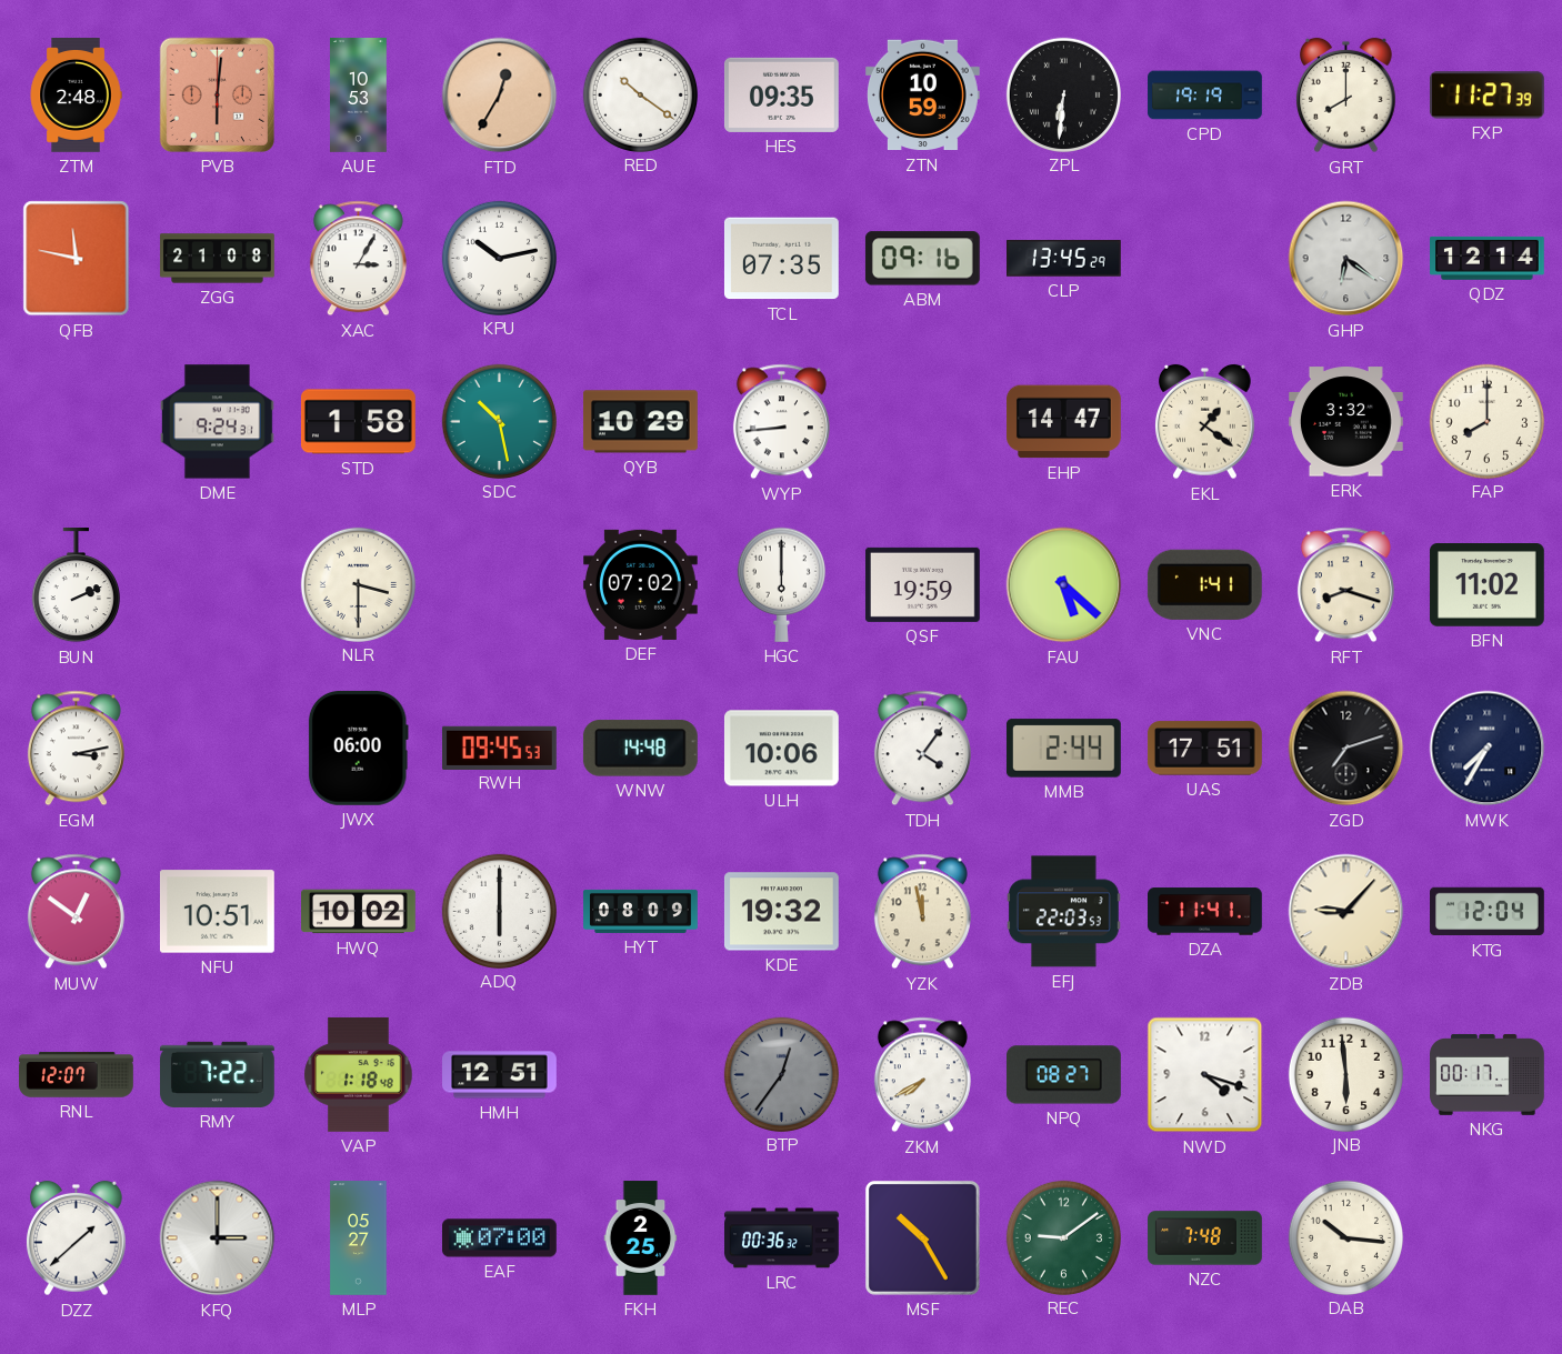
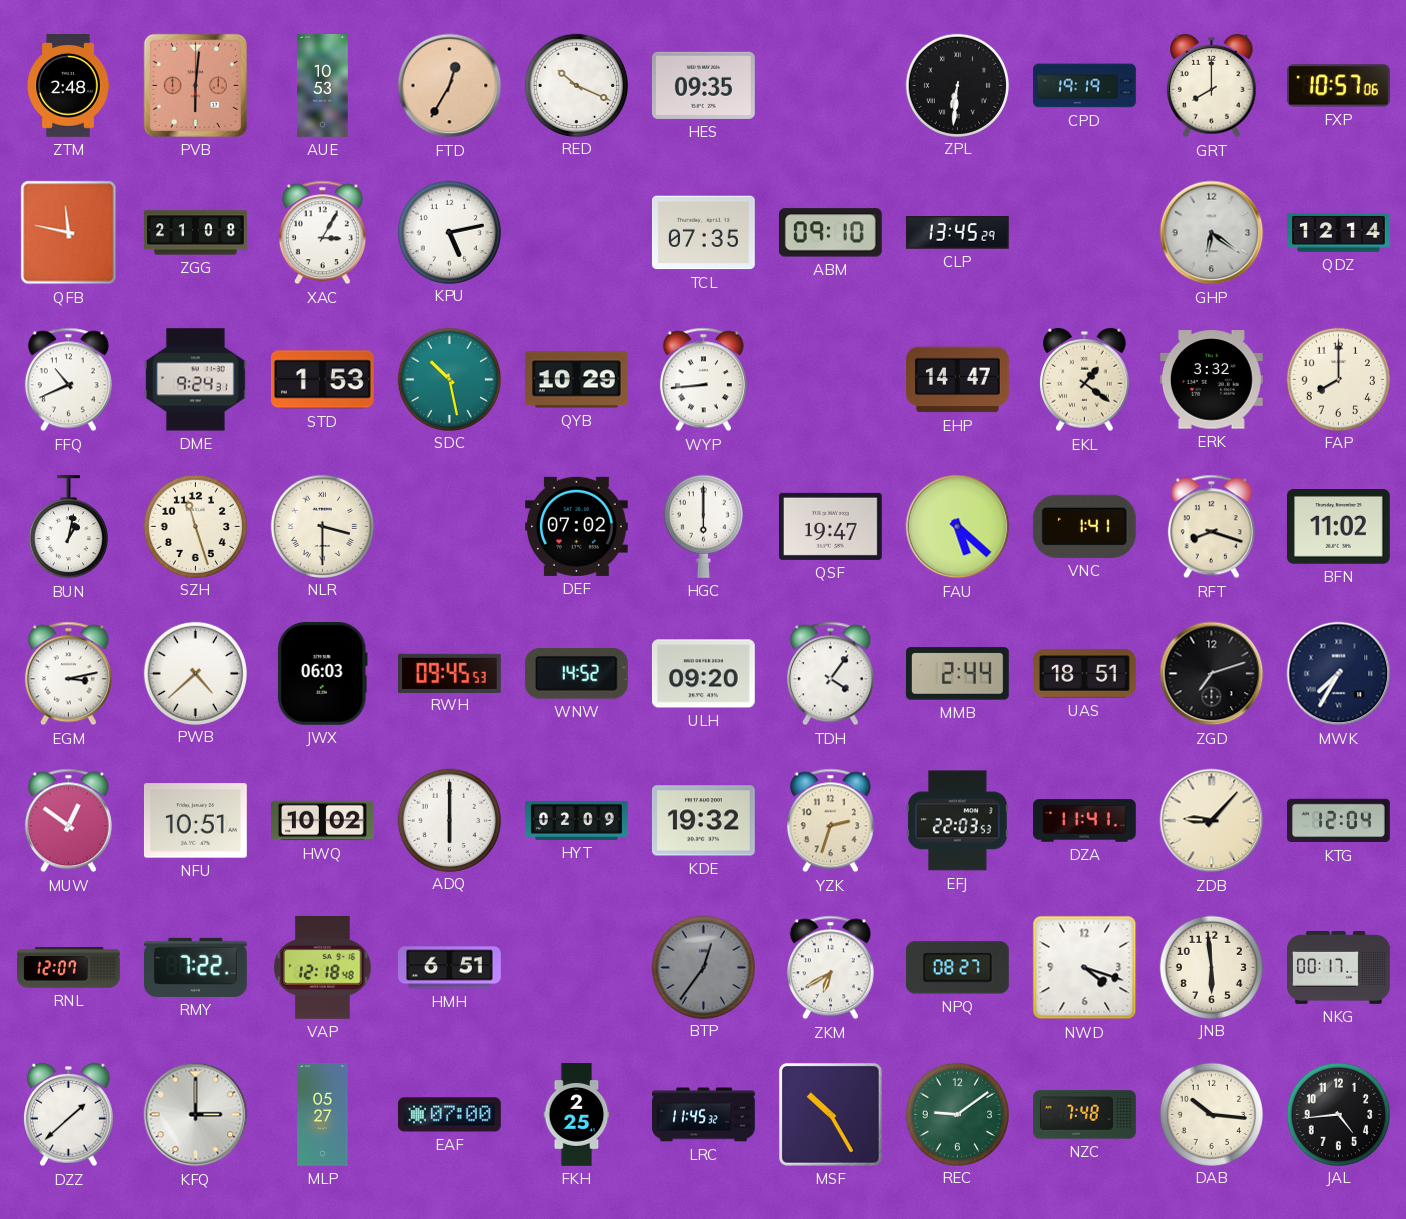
RED: 10:21 -> 10:19
ZTN: 10:59 -> none
FXP: 11:27 -> 10:57
KPU: 10:13 -> 5:13
ABM: 09:16 -> 09:10
FFQ: none -> 10:41
STD: 1:58 -> 1:53
BUN: 2:11 -> 1:02
SZH: none -> 11:27
QSF: 19:59 -> 19:47
PWB: none -> 4:38
JWX: 06:00 -> 06:03
WNW: 14:48 -> 14:52
ULH: 10:06 -> 09:20
UAS: 17:51 -> 18:51
HYT: 08:09 -> 02:09
YZK: 11:58 -> 2:33
VAP: 1:18 -> 12:18
HMH: 12:51 -> 6:51
ZKM: 7:40 -> 6:40
LRC: 00:36 -> 11:45
JAL: none -> 4:44
